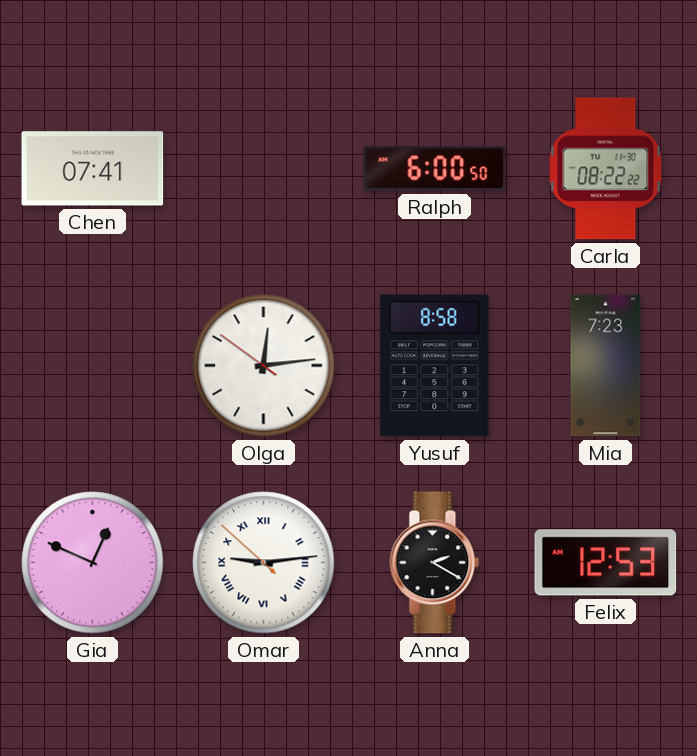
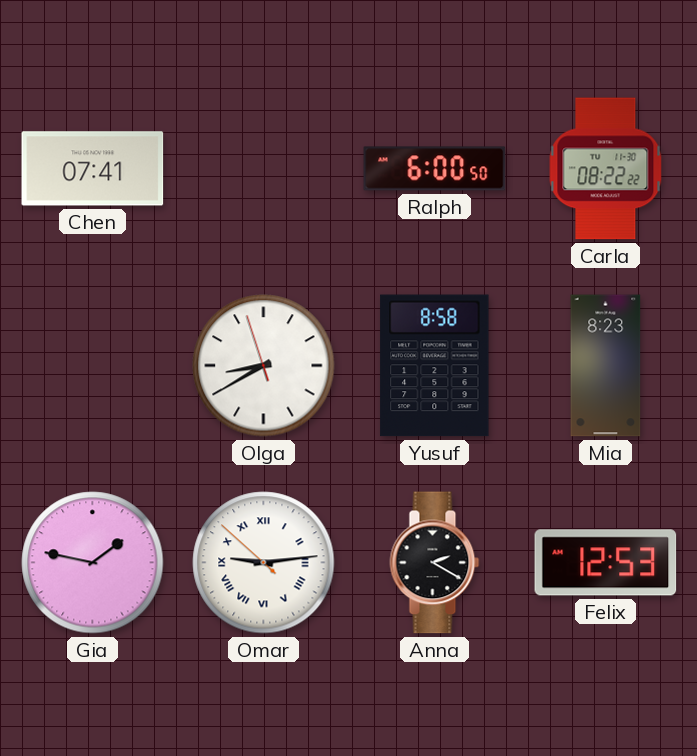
Olga: 12:13 -> 8:39
Mia: 7:23 -> 8:23
Gia: 12:49 -> 1:47
